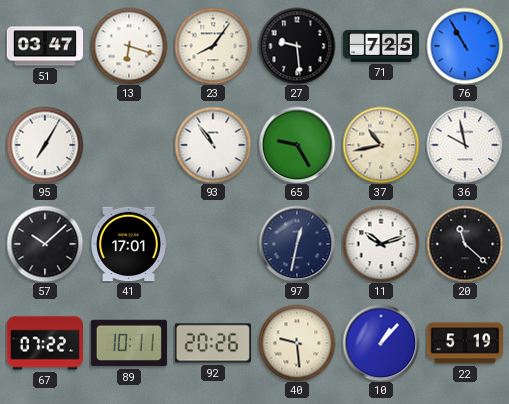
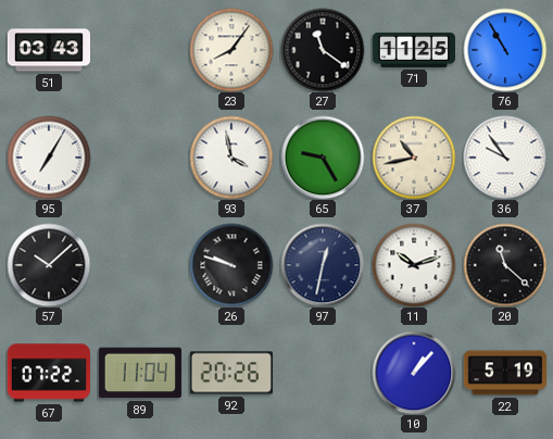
51: 03:47 -> 03:43
13: 6:18 -> none
27: 9:29 -> 11:21
71: 7:25 -> 11:25
93: 10:54 -> 3:58
36: 9:58 -> 9:54
41: 17:01 -> none
26: none -> 9:48
89: 10:11 -> 11:04
40: 9:29 -> none
